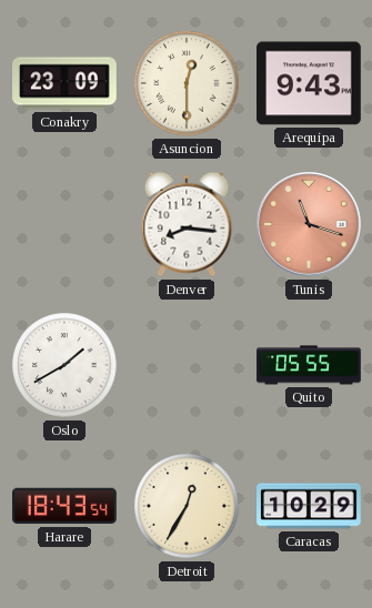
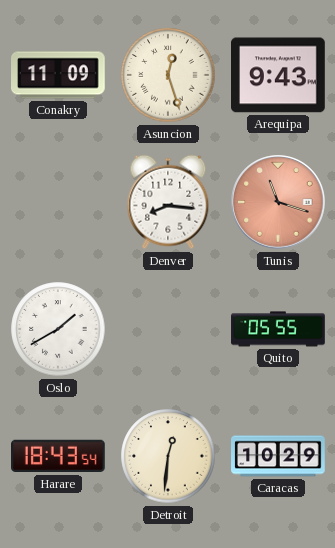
Conakry: 23:09 -> 11:09
Asuncion: 12:30 -> 12:27
Detroit: 12:35 -> 12:31
